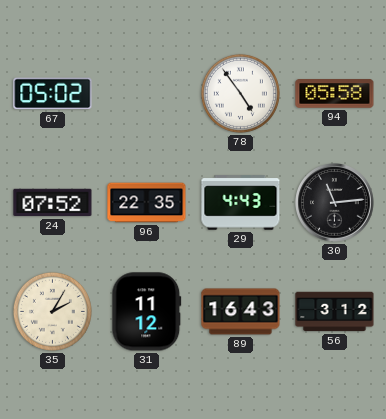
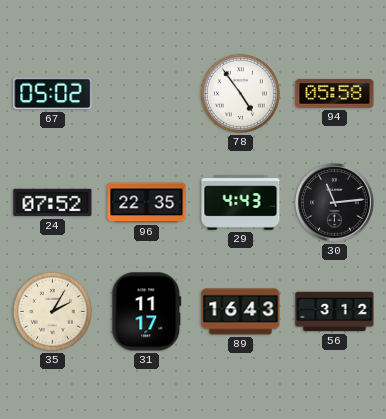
31: 11:12 -> 11:17
